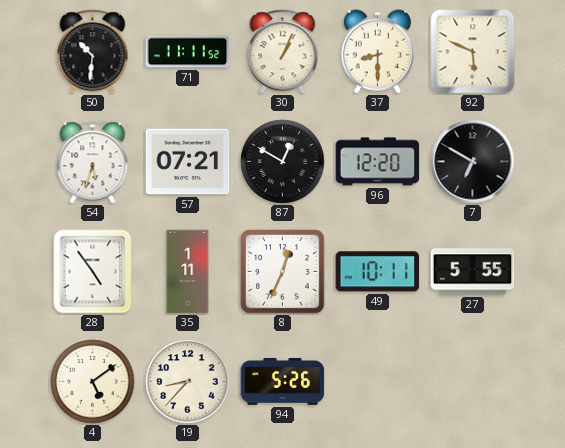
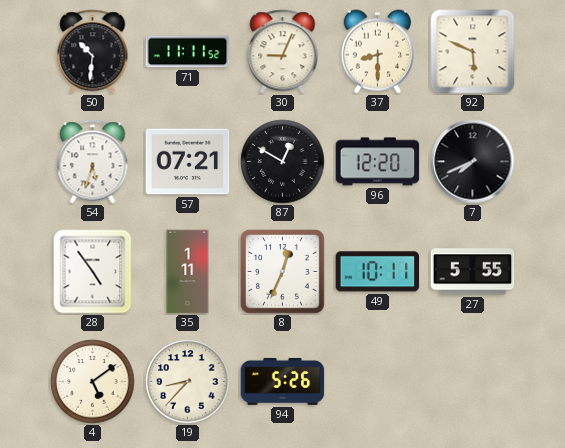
30: 1:04 -> 9:04
7: 6:50 -> 7:41
